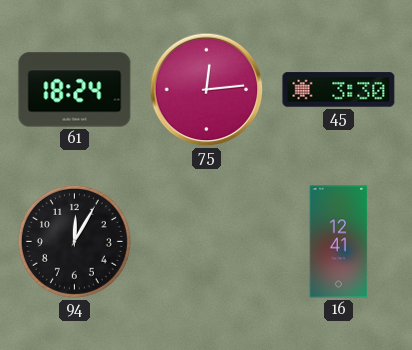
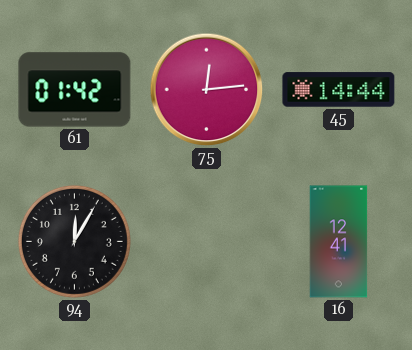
61: 18:24 -> 01:42
45: 3:30 -> 14:44
